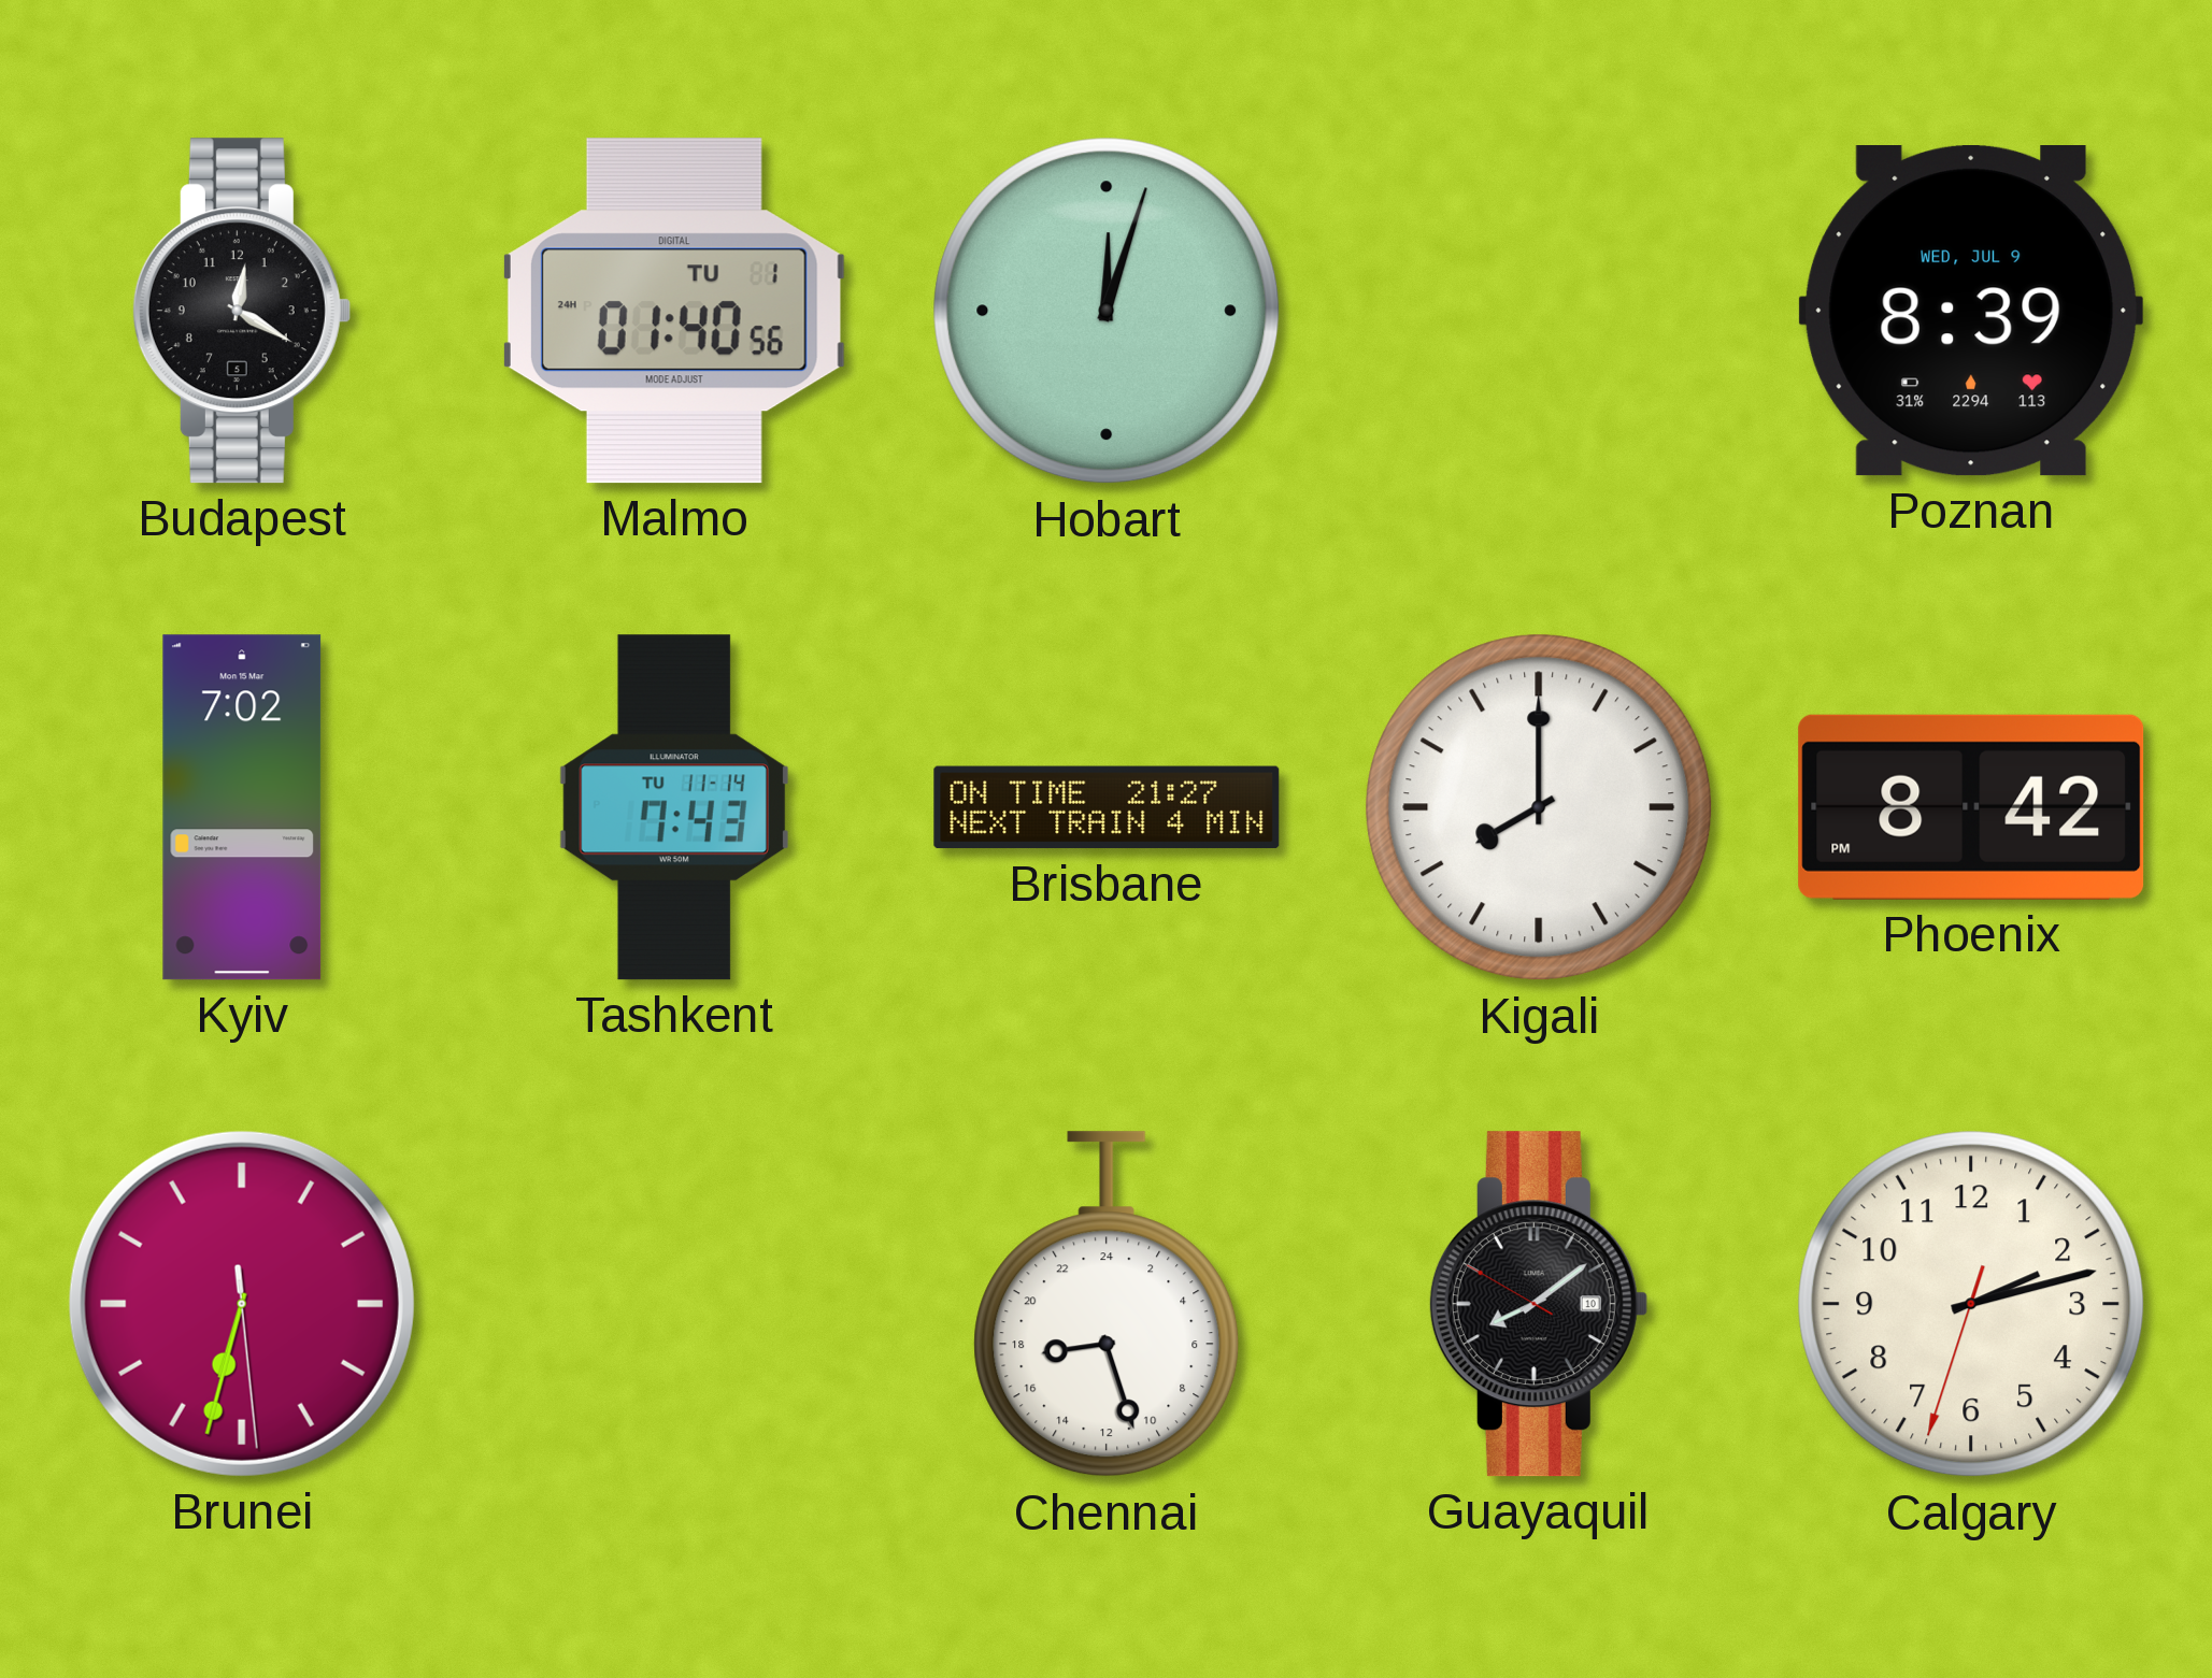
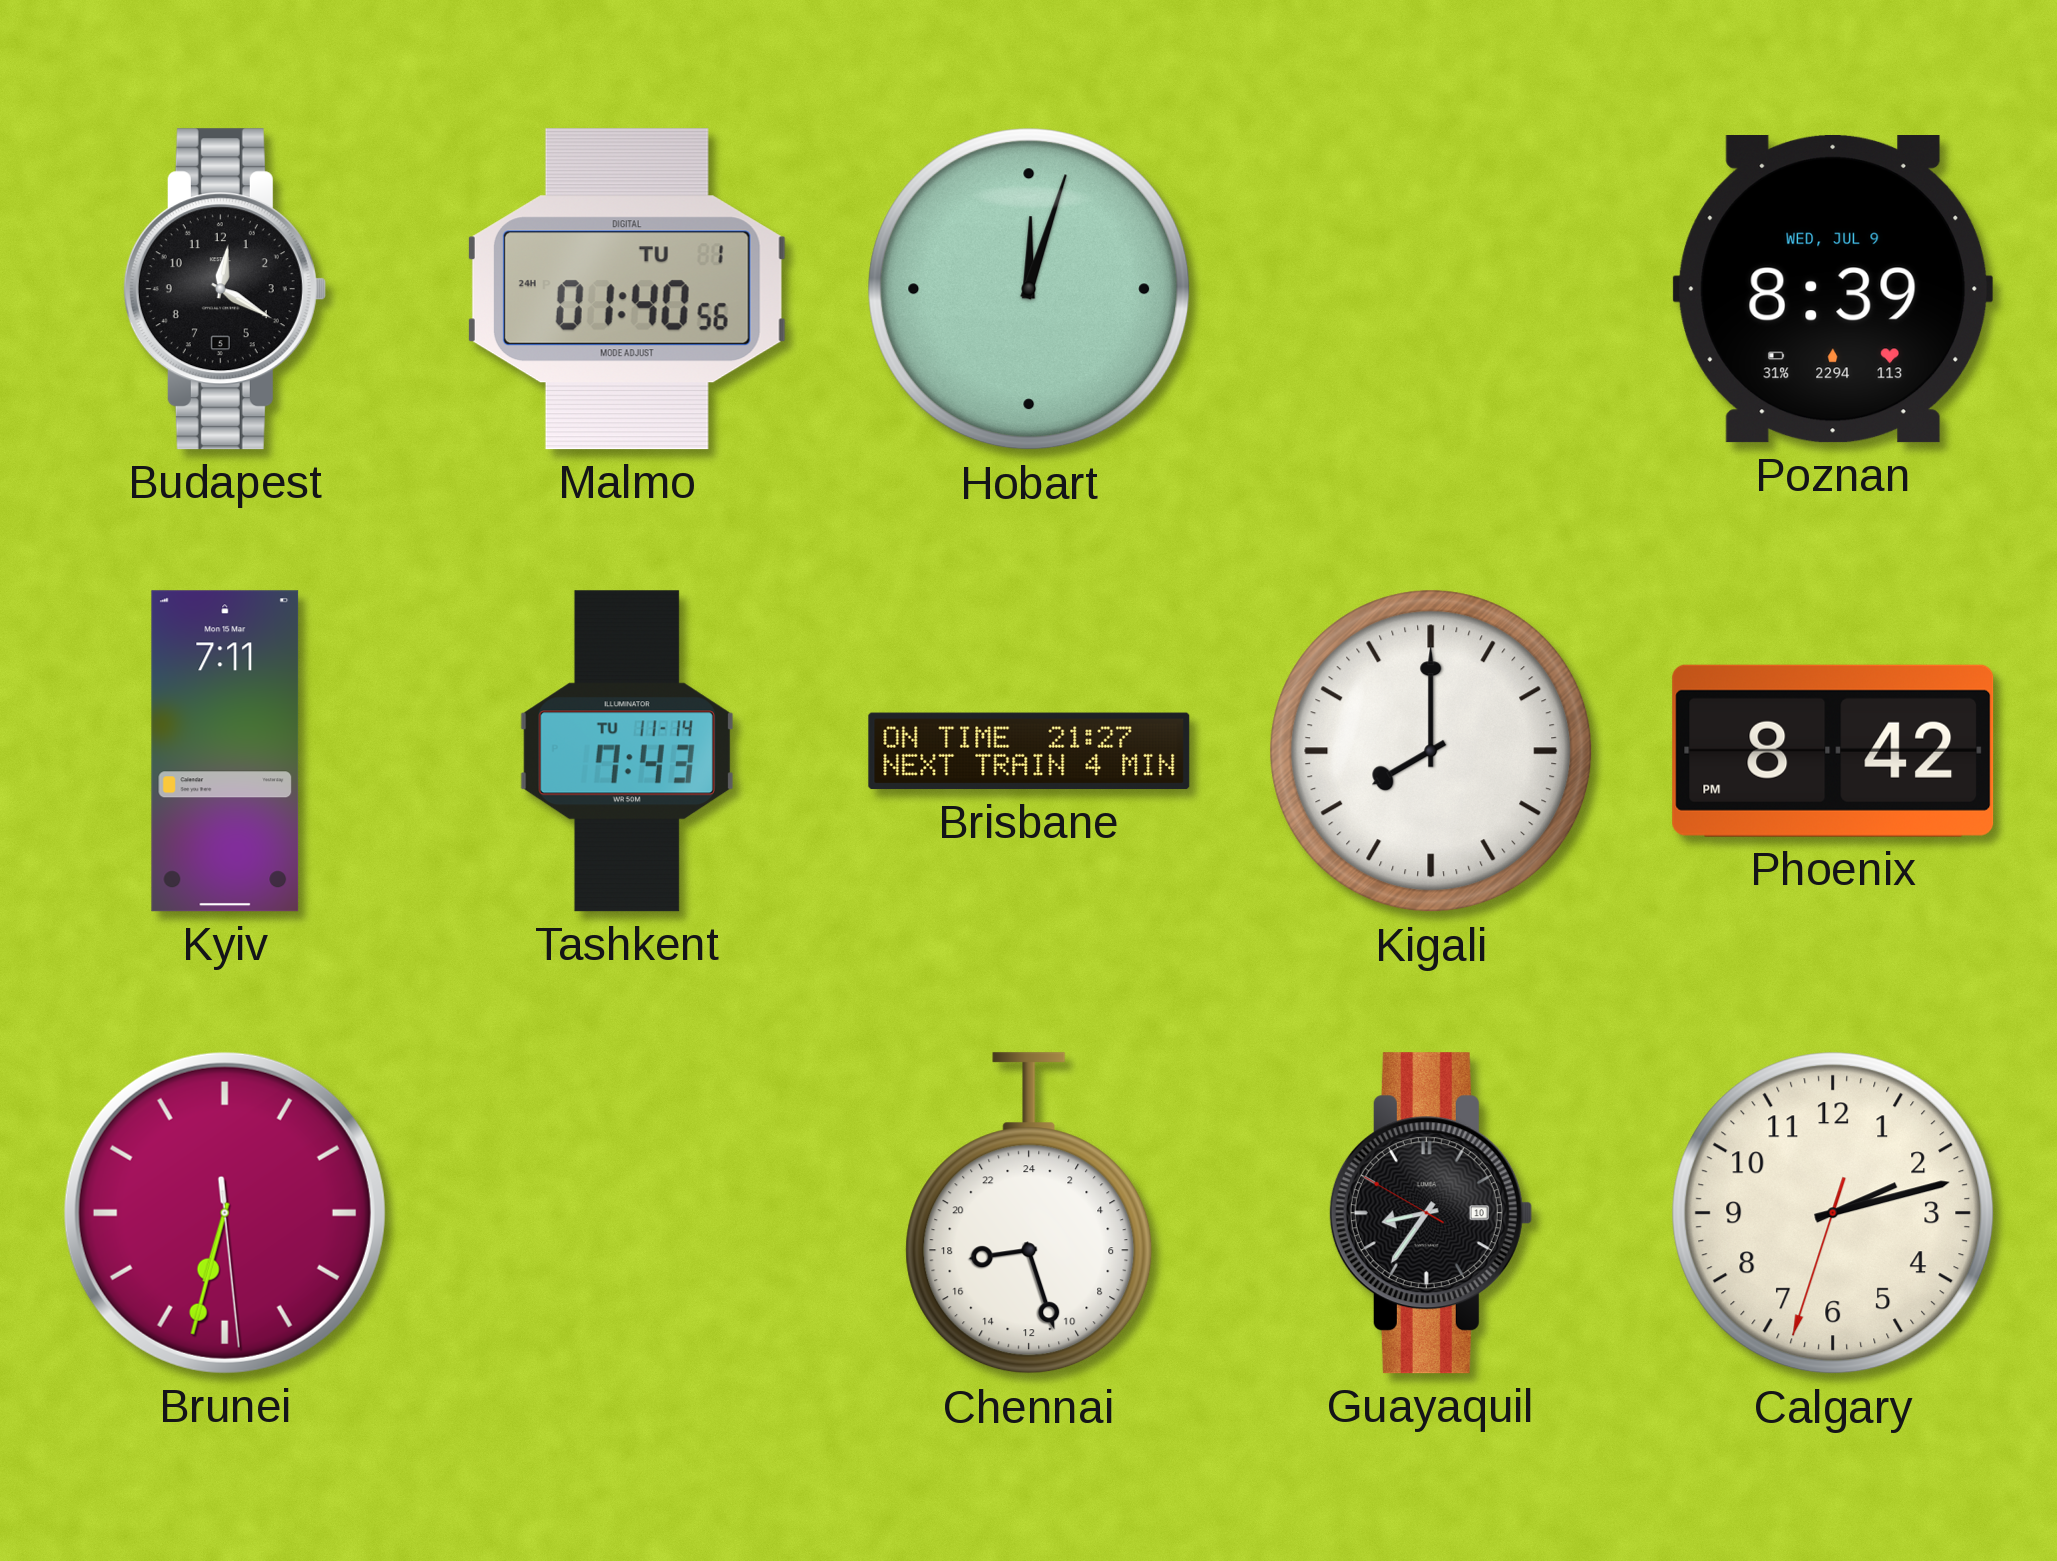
Kyiv: 7:02 -> 7:11
Guayaquil: 8:08 -> 8:35
